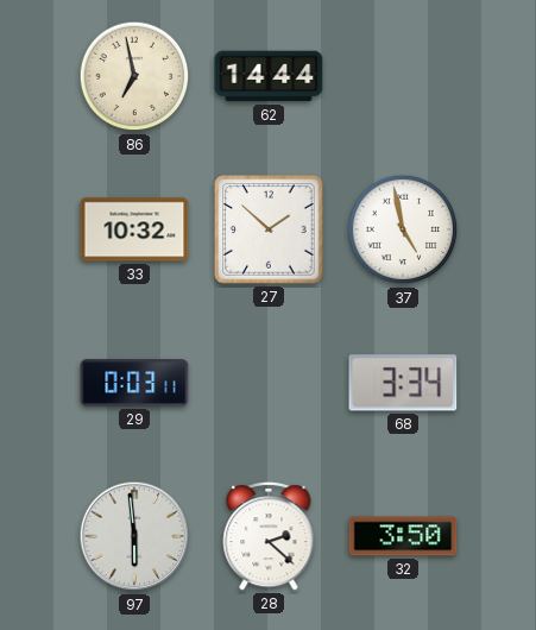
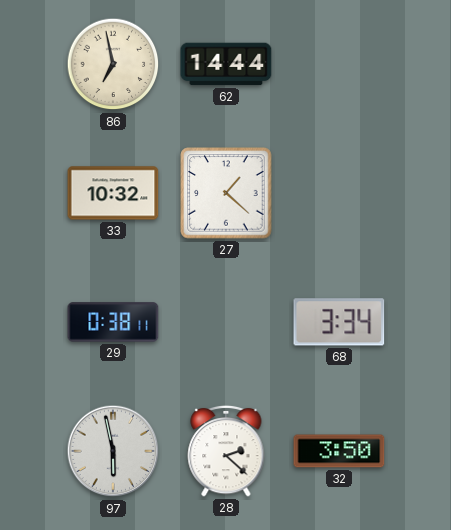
27: 1:52 -> 1:22
37: 4:58 -> none
29: 0:03 -> 0:38
97: 5:59 -> 5:58
